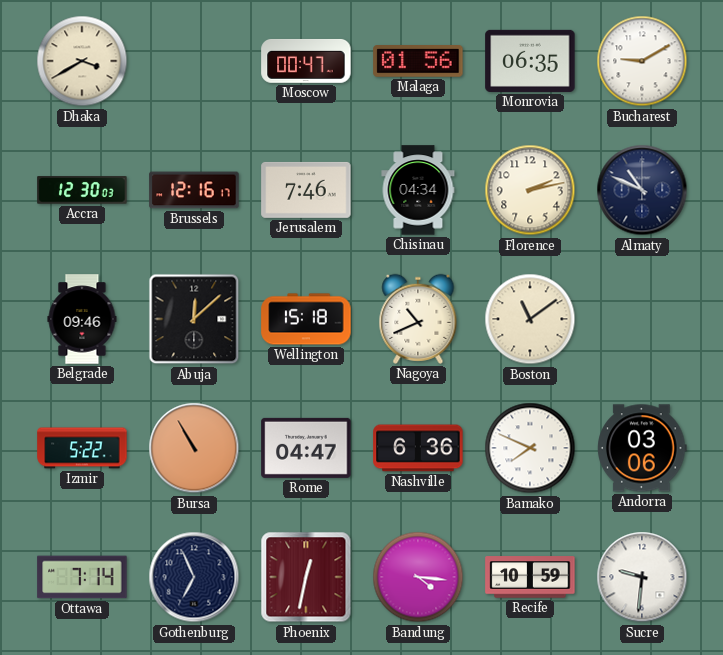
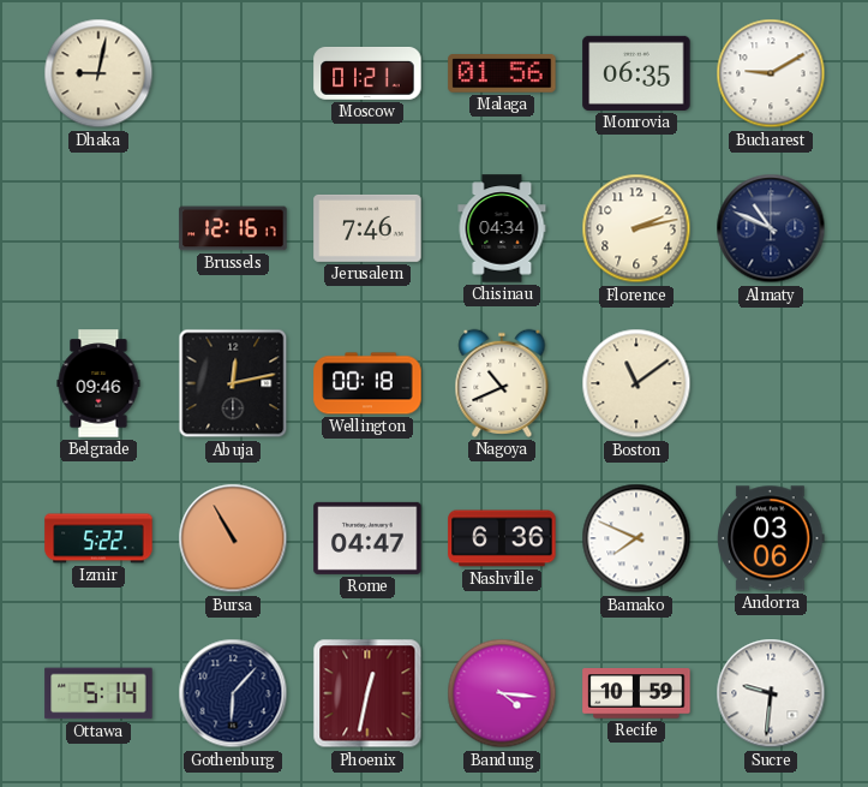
Dhaka: 3:40 -> 9:02
Moscow: 00:47 -> 01:21
Accra: 12:30 -> none
Abuja: 12:08 -> 12:13
Wellington: 15:18 -> 00:18
Ottawa: 7:14 -> 5:14
Gothenburg: 6:56 -> 6:07
